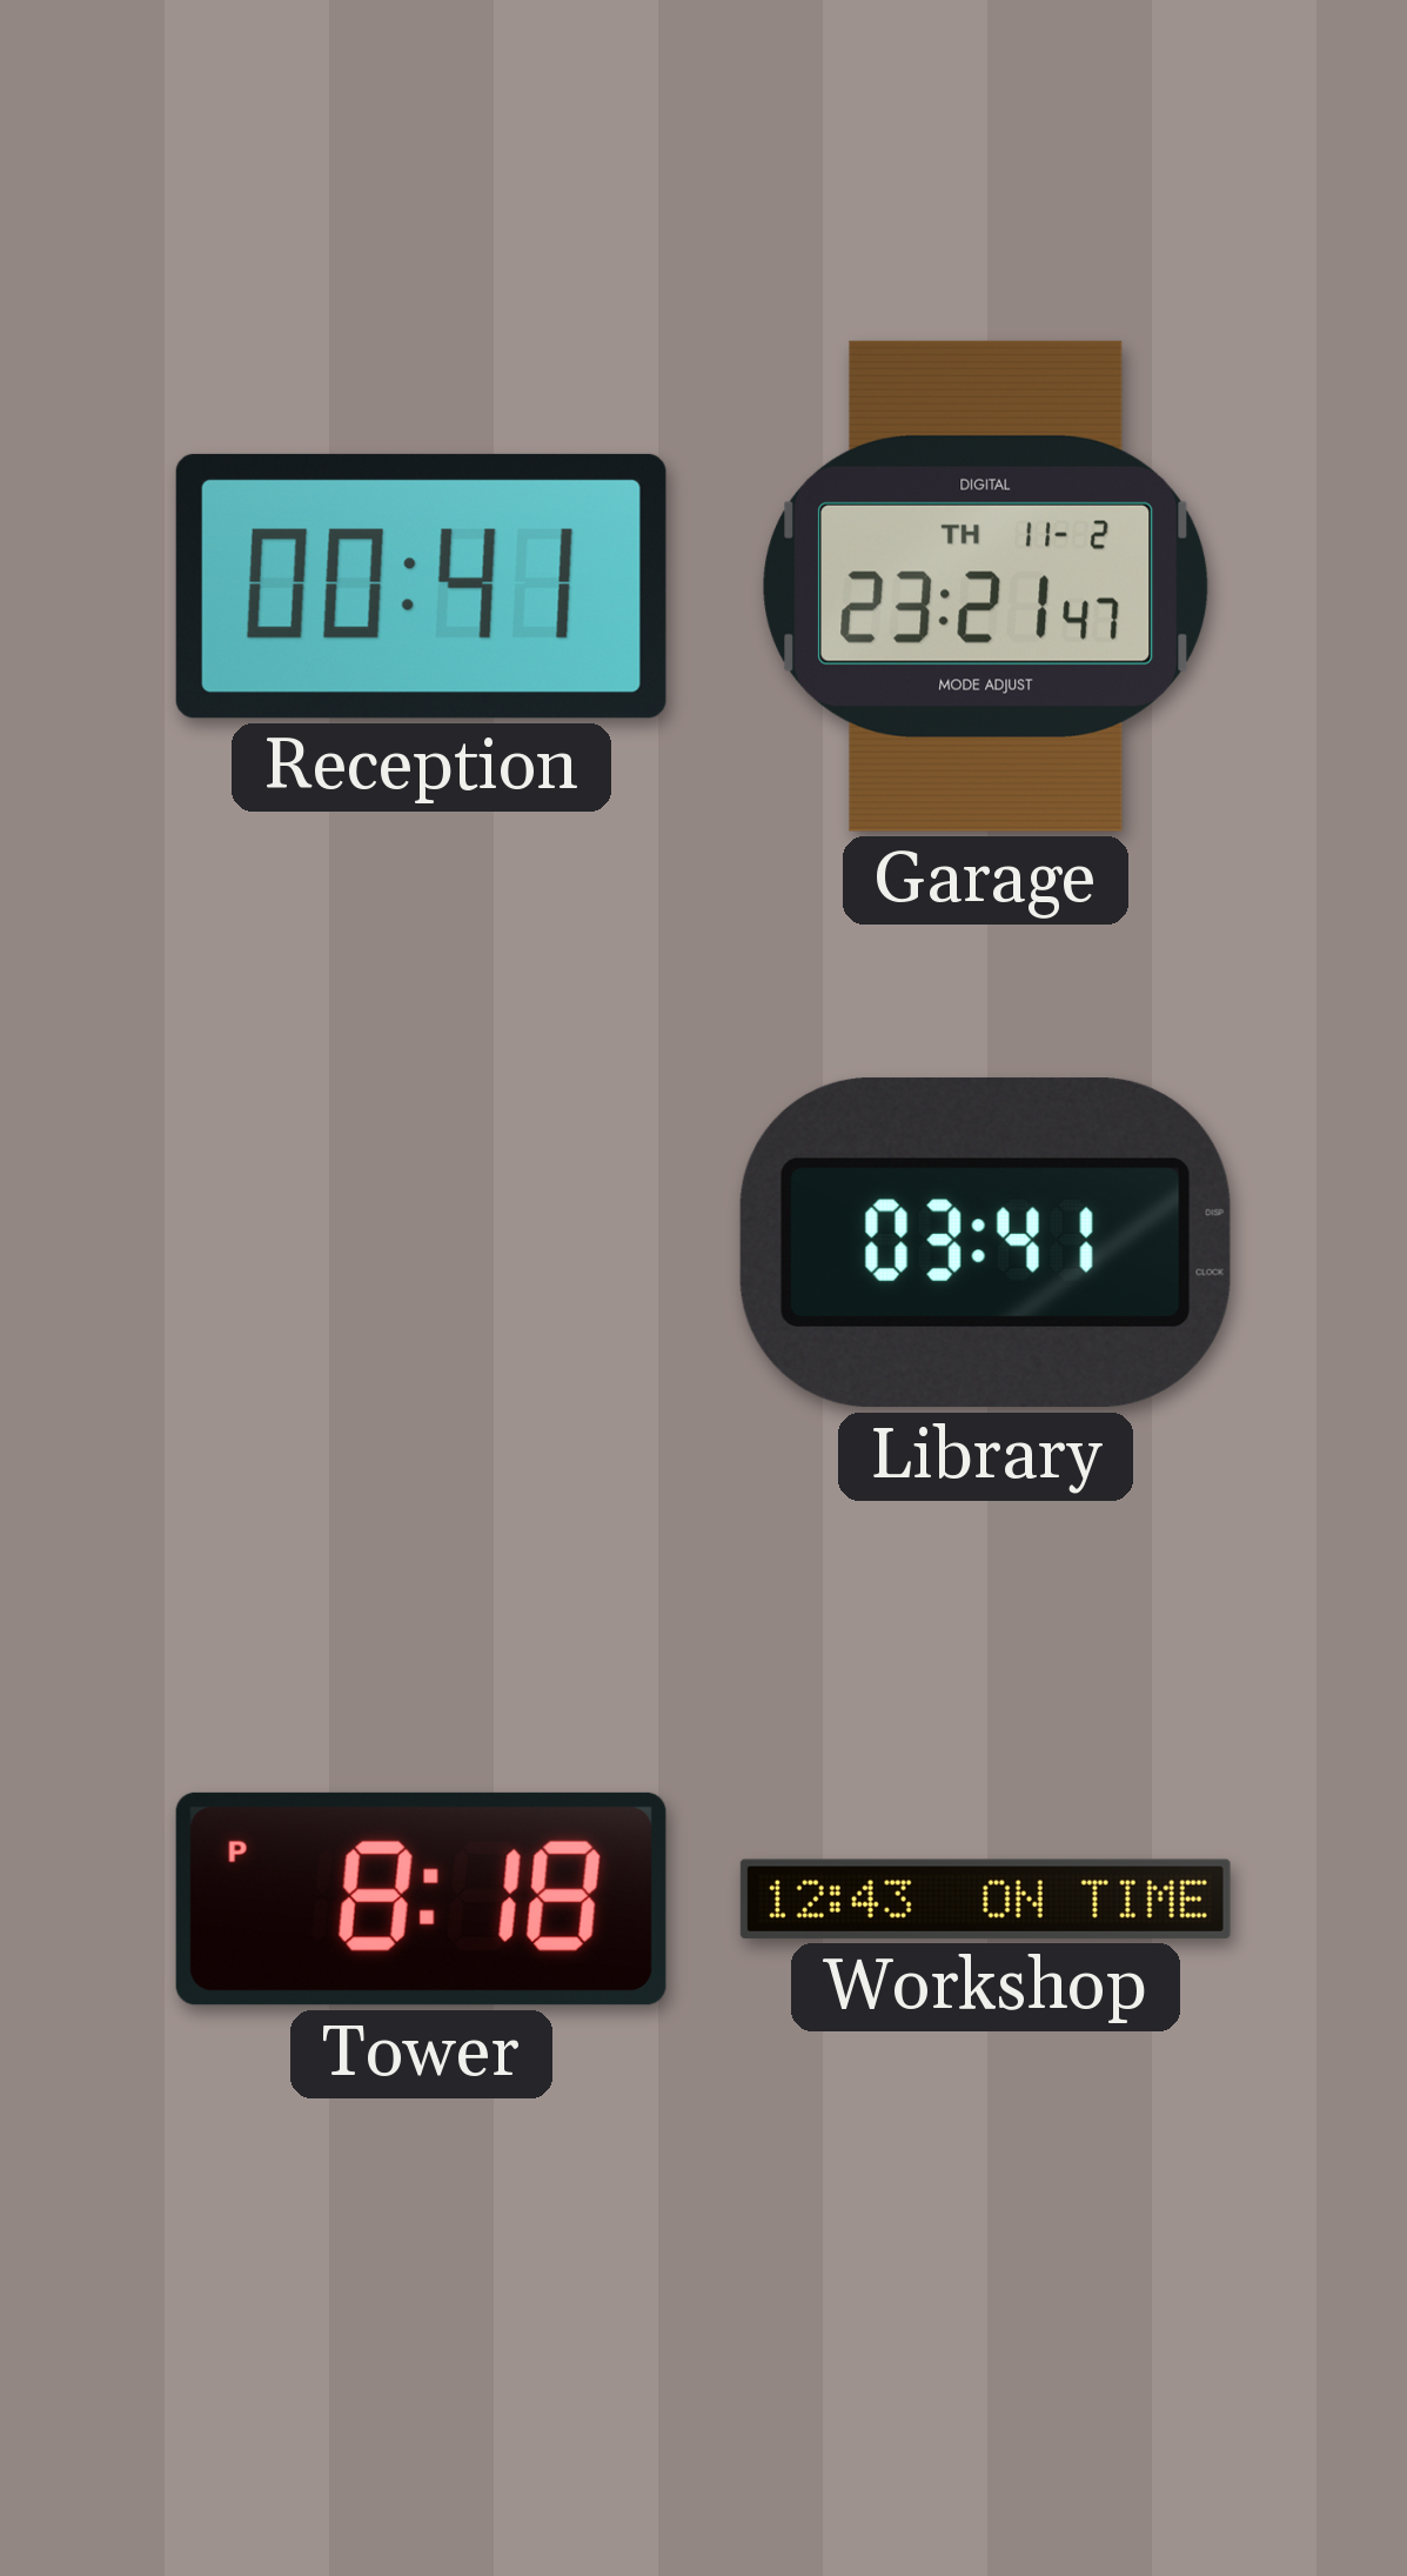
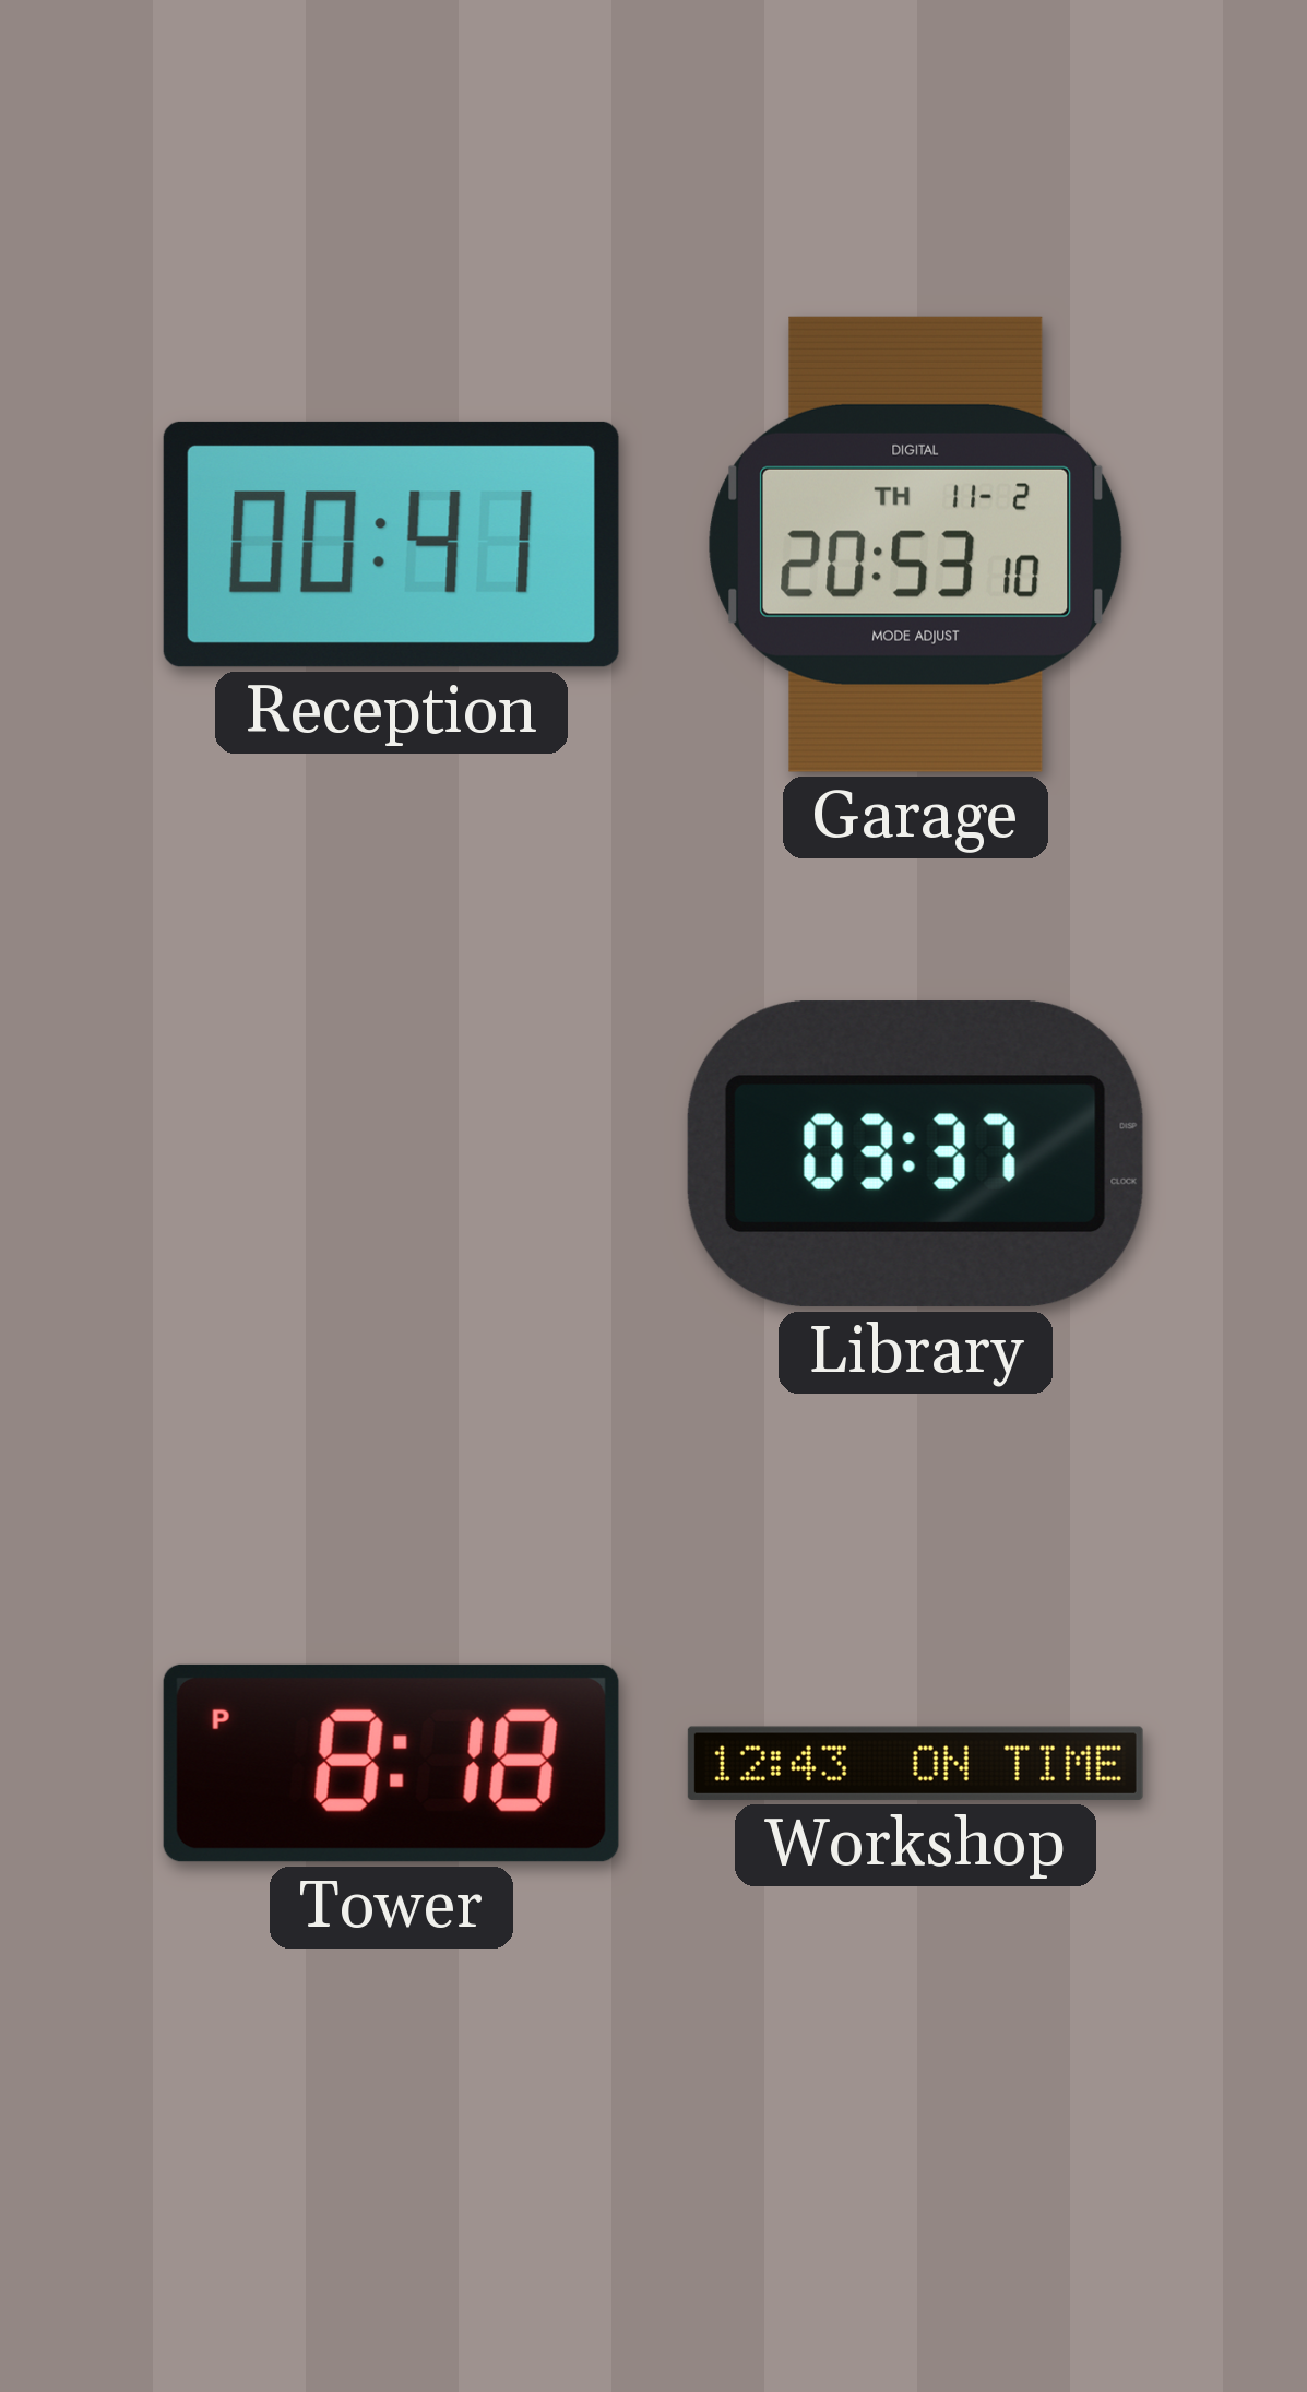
Garage: 23:21 -> 20:53
Library: 03:41 -> 03:37
